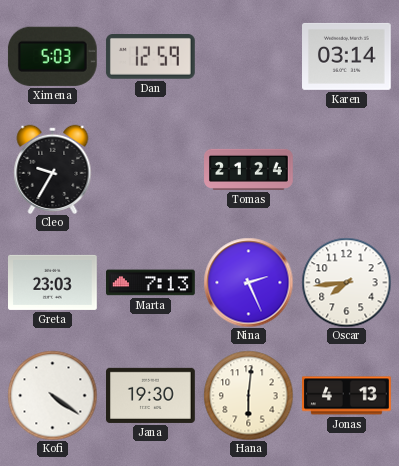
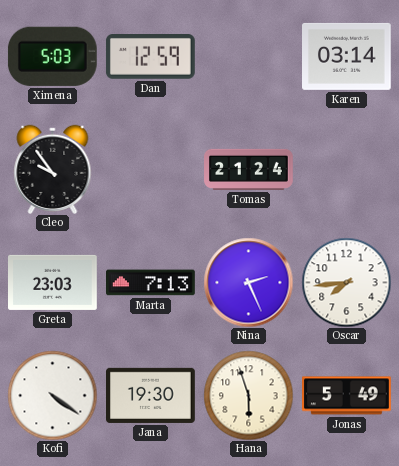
Cleo: 9:35 -> 9:54
Hana: 6:01 -> 5:57
Jonas: 4:13 -> 5:49
